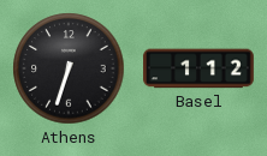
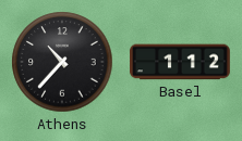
Athens: 6:33 -> 10:37
